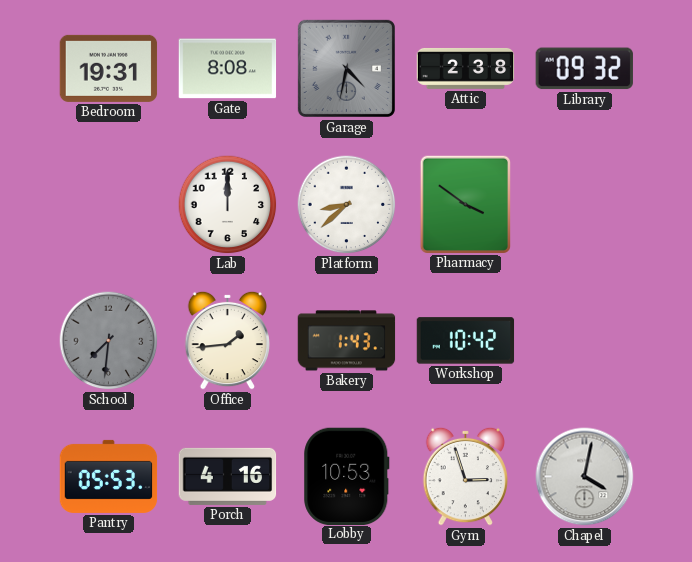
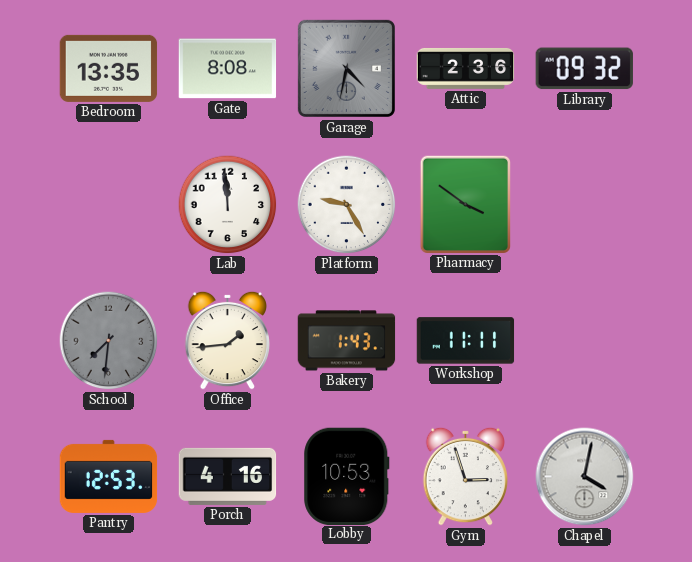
Bedroom: 19:31 -> 13:35
Attic: 2:38 -> 2:36
Lab: 12:00 -> 11:59
Platform: 8:38 -> 9:25
Workshop: 10:42 -> 11:11
Pantry: 05:53 -> 12:53
